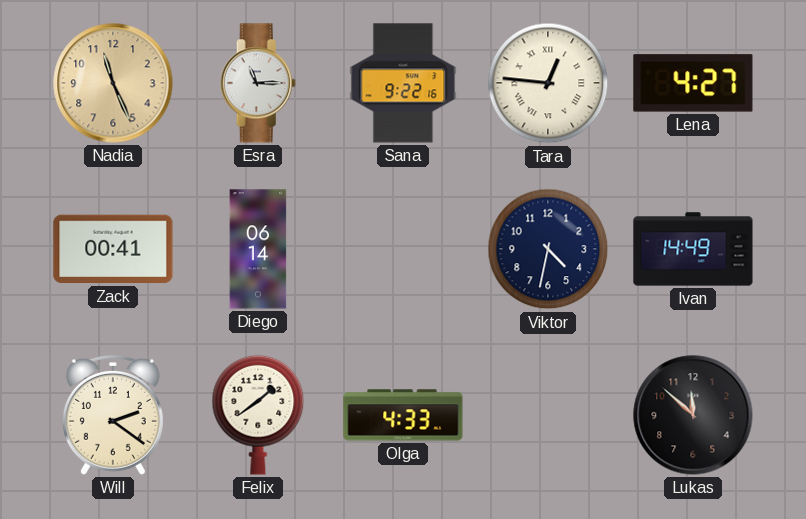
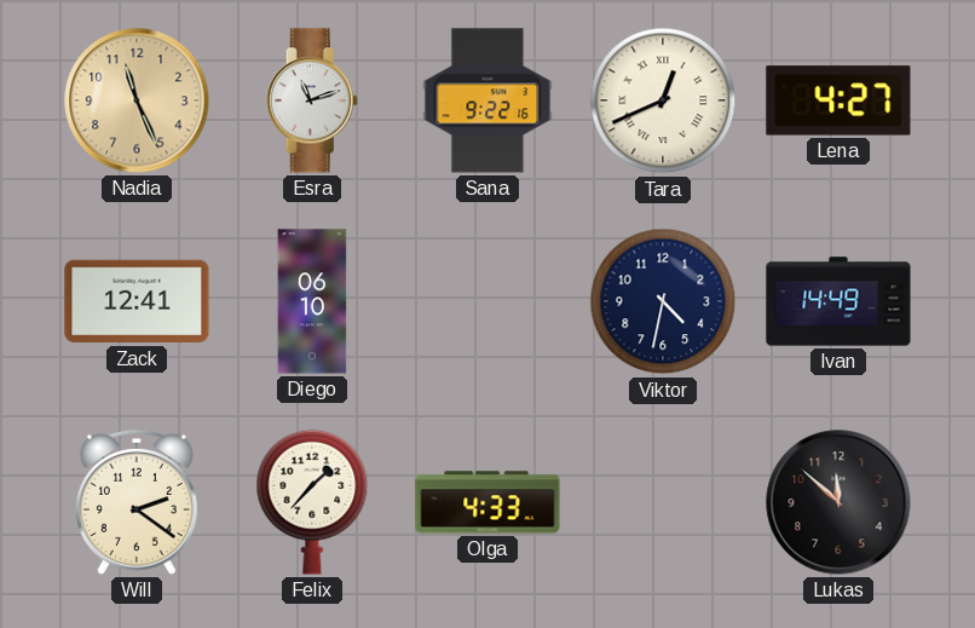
Esra: 11:15 -> 11:12
Tara: 12:46 -> 12:41
Zack: 00:41 -> 12:41
Diego: 06:14 -> 06:10
Felix: 1:39 -> 1:37
